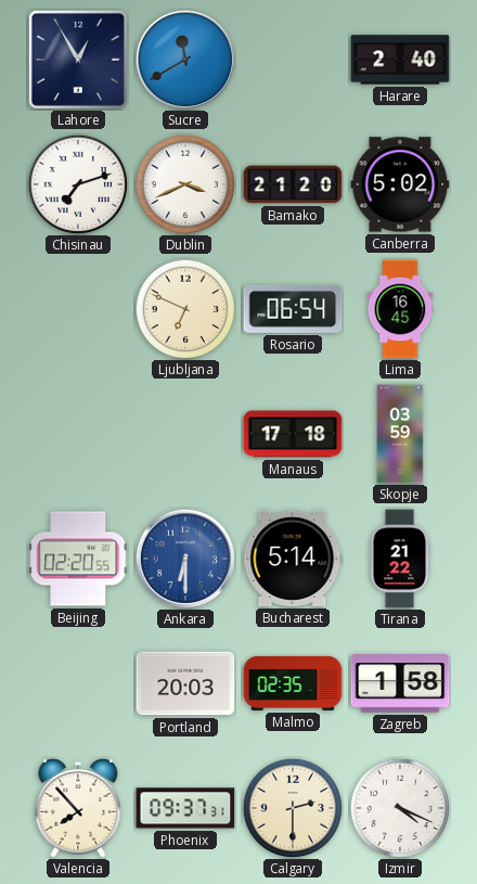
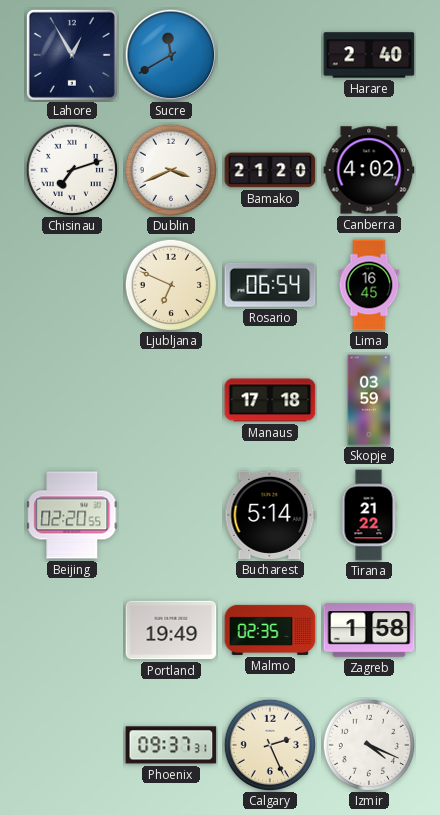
Canberra: 5:02 -> 4:02
Ankara: 6:30 -> none
Portland: 20:03 -> 19:49
Valencia: 7:53 -> none
Calgary: 2:30 -> 2:26
